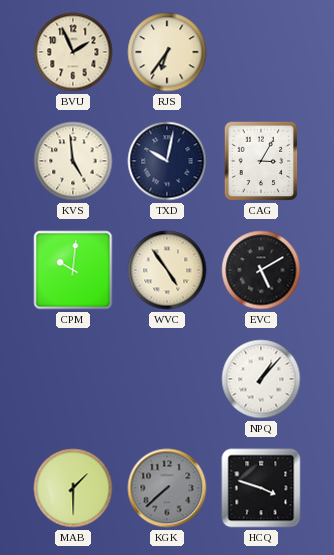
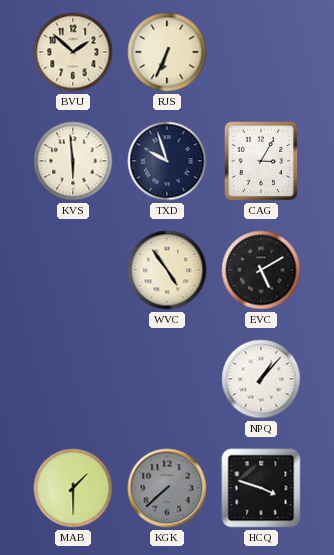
BVU: 1:56 -> 1:52
RJS: 6:36 -> 6:34
KVS: 4:59 -> 5:59
TXD: 10:02 -> 9:57
CPM: 10:01 -> none
